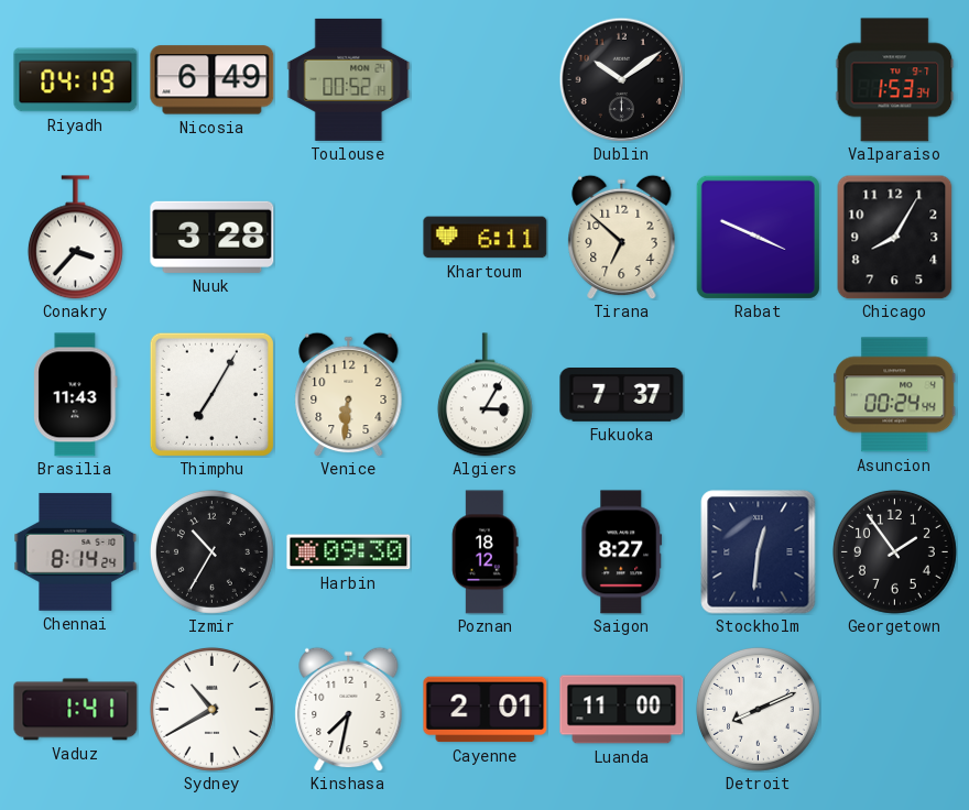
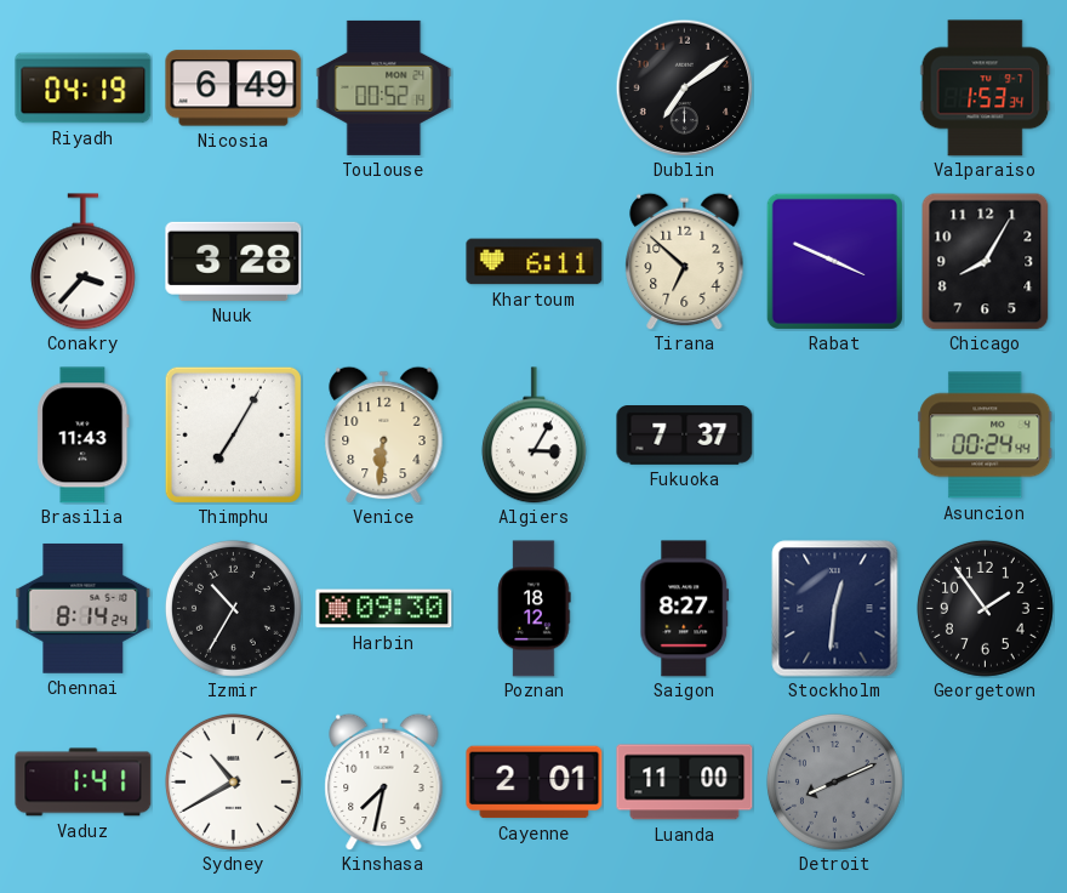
Dublin: 10:09 -> 7:09
Detroit dial: white -> grey
